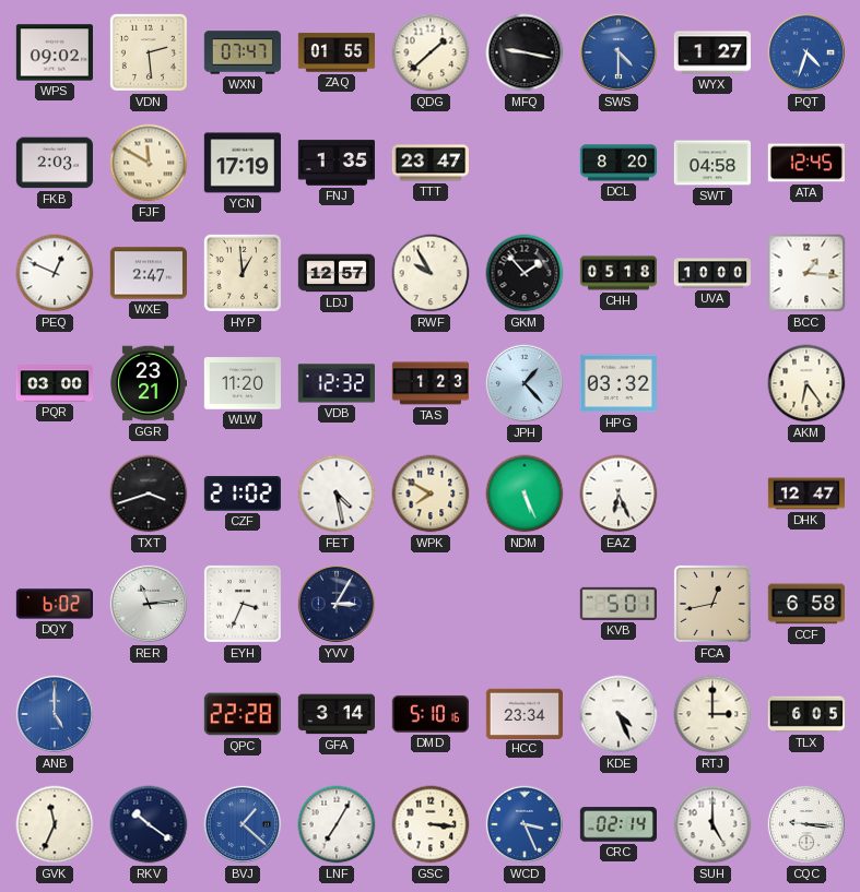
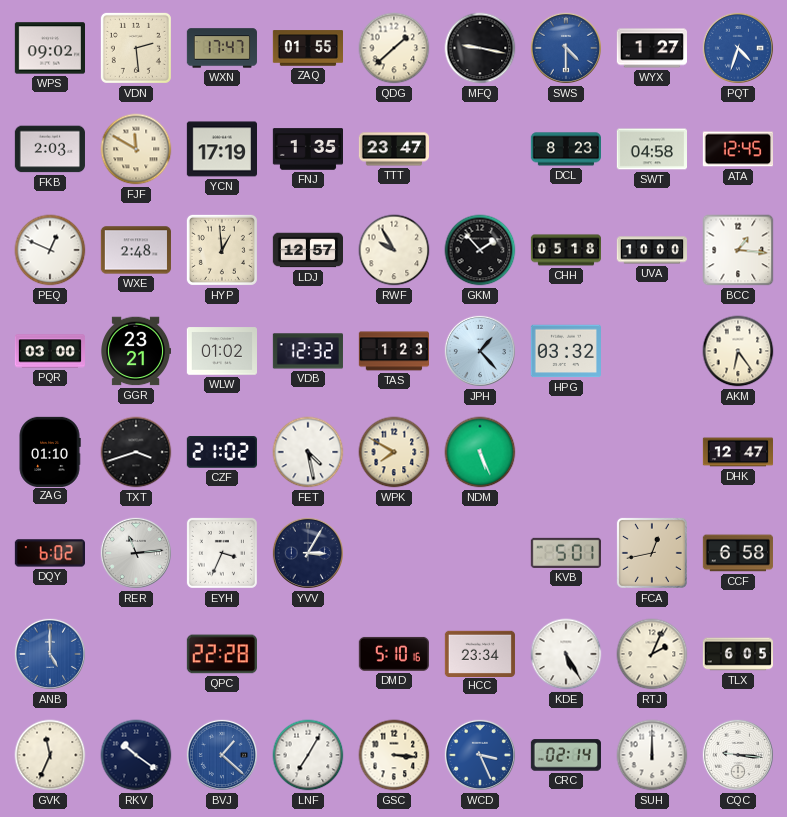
WXN: 07:47 -> 17:47
DCL: 8:20 -> 8:23
WXE: 2:47 -> 2:48
WLW: 11:20 -> 01:02
ZAG: none -> 01:10
EAZ: 6:26 -> none
GFA: 3:14 -> none
KDE: 4:26 -> 5:25
RTJ: 3:00 -> 2:04
SUH: 5:00 -> 12:00
